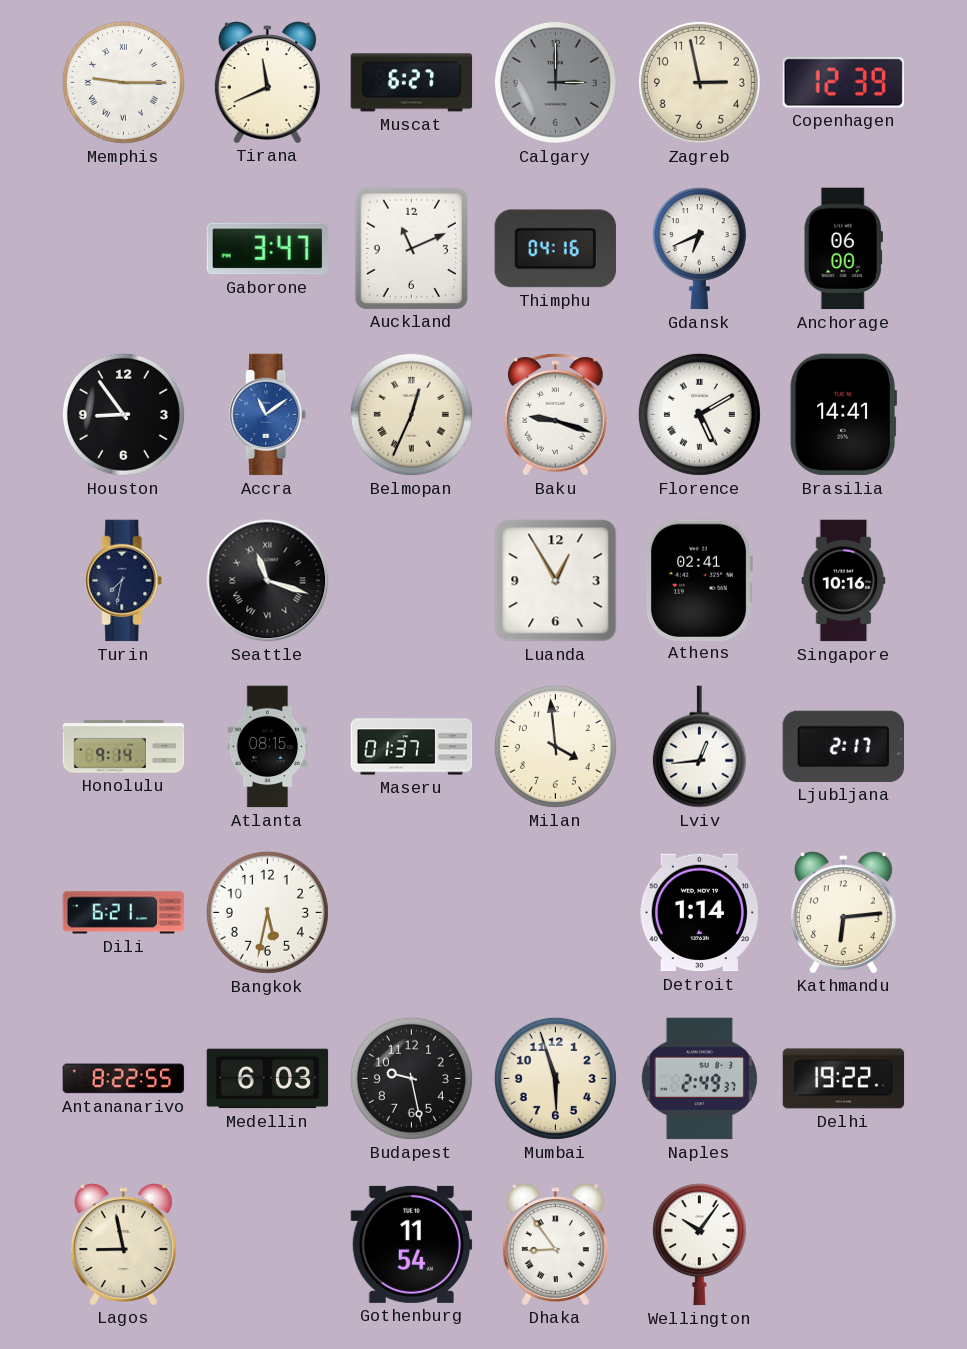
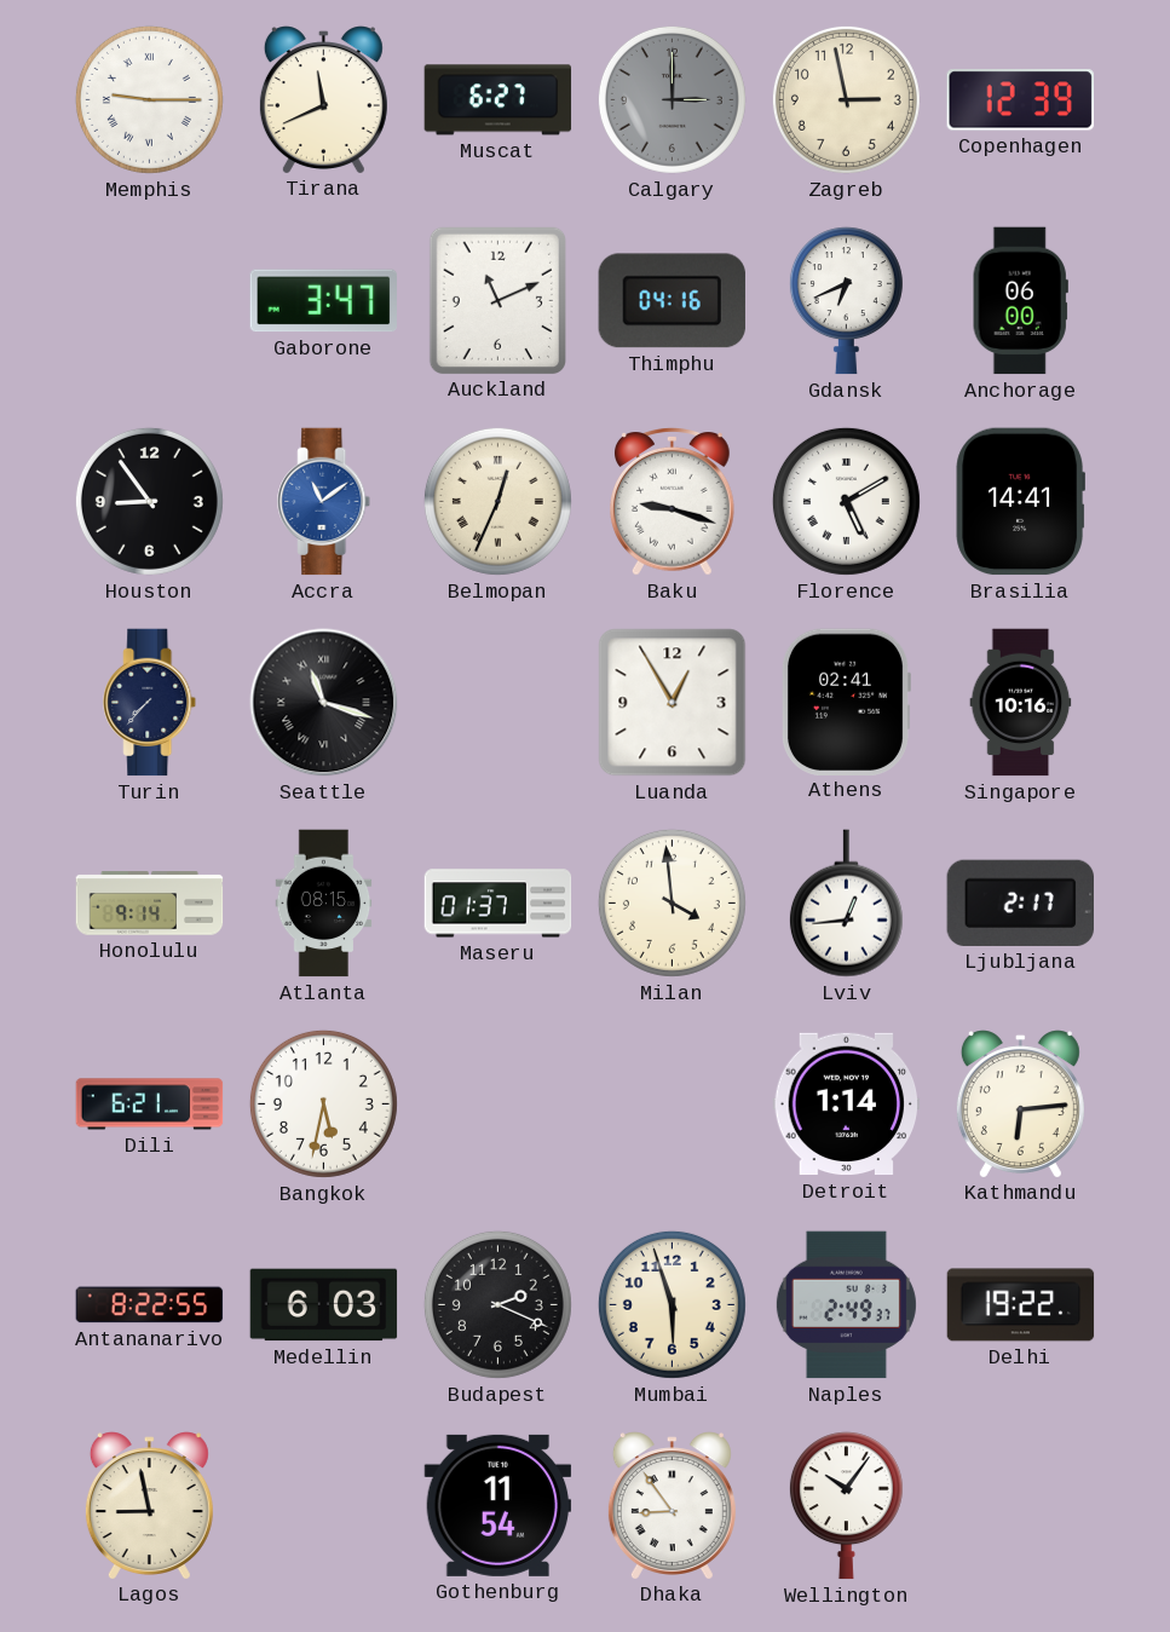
Turin: 7:32 -> 7:37
Budapest: 9:28 -> 2:19
